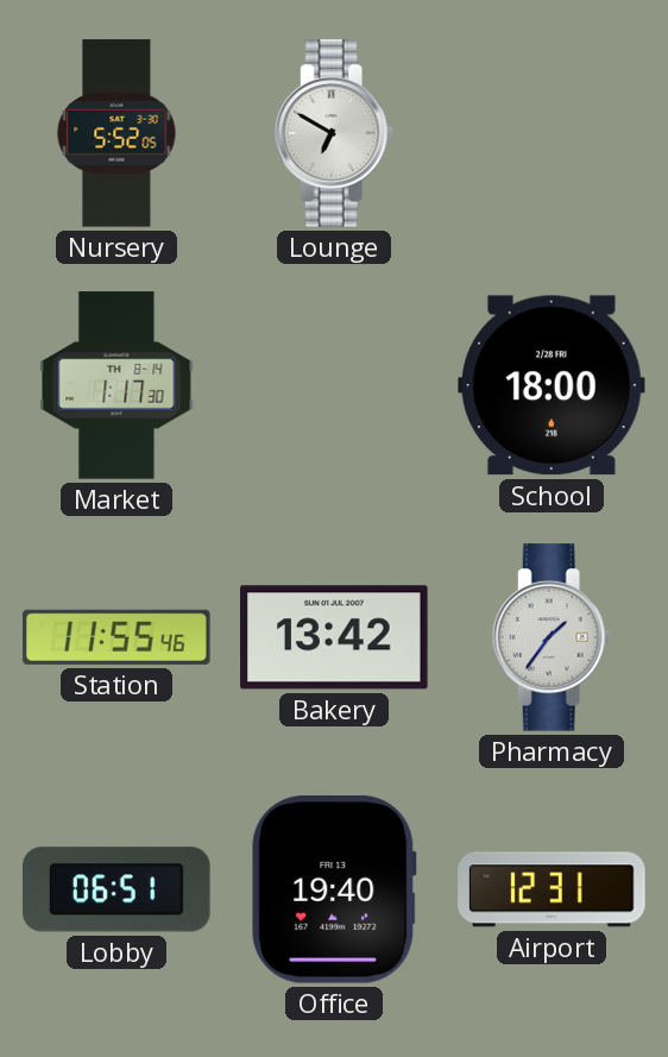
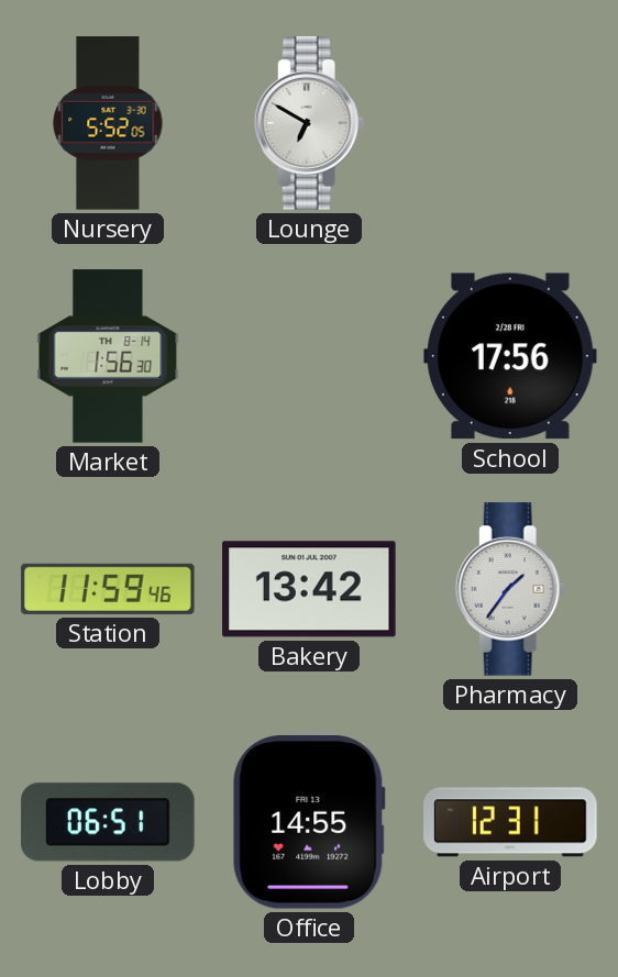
Market: 1:17 -> 1:56
School: 18:00 -> 17:56
Station: 11:55 -> 11:59
Office: 19:40 -> 14:55
